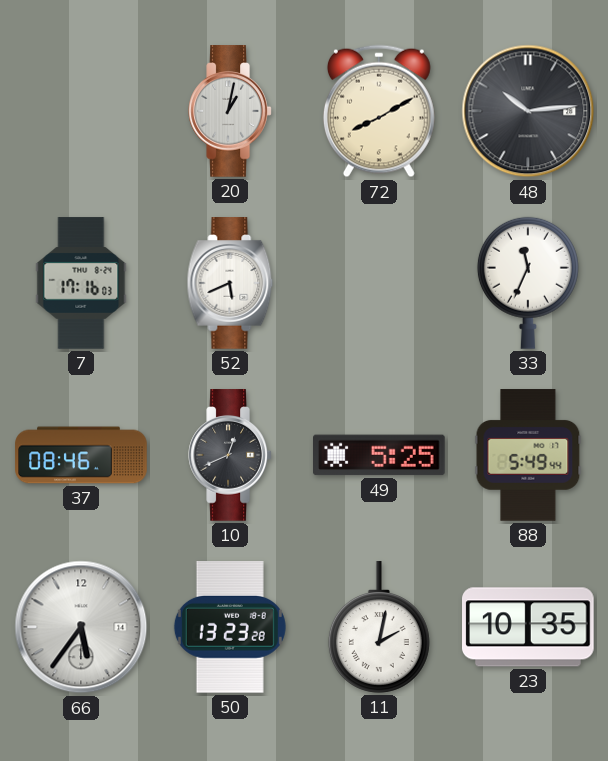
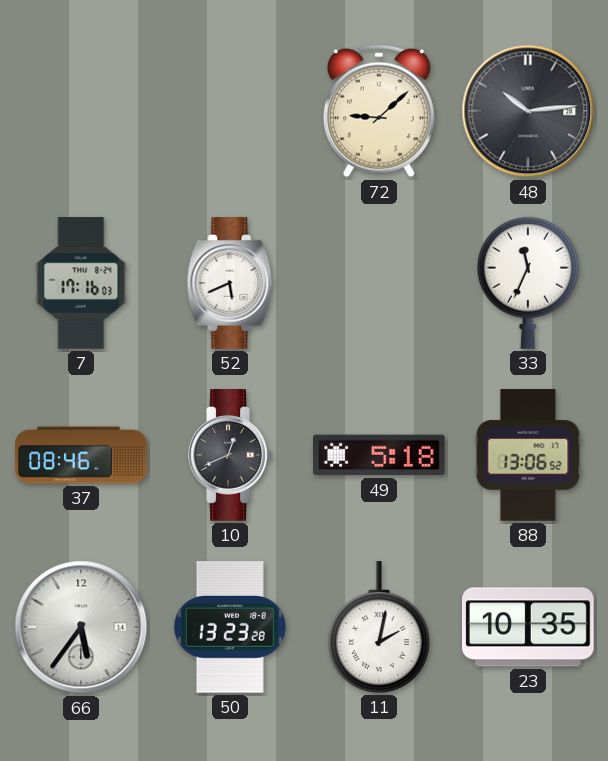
20: 1:02 -> none
72: 8:10 -> 9:08
49: 5:25 -> 5:18
88: 5:49 -> 13:06
